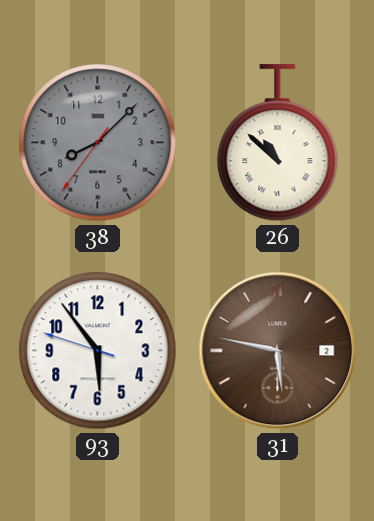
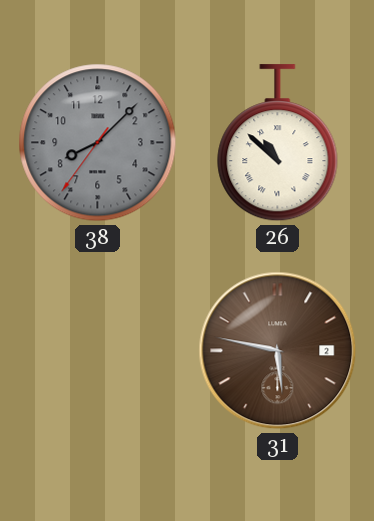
93: 5:53 -> none
